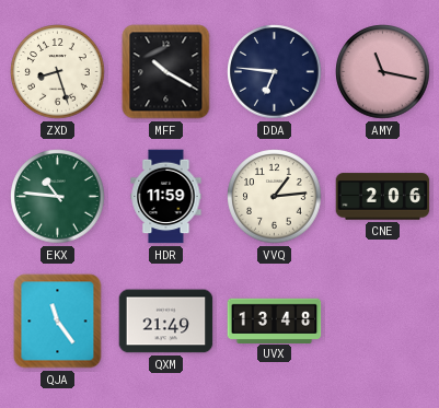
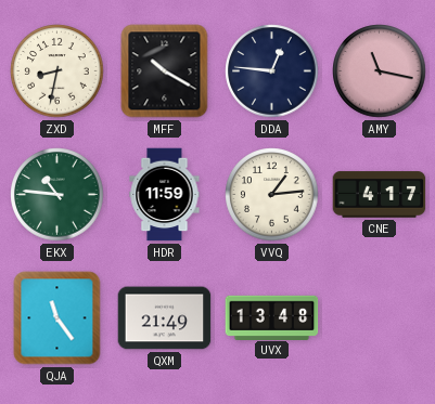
ZXD: 8:27 -> 8:32
DDA: 6:46 -> 12:46
CNE: 2:06 -> 4:17
